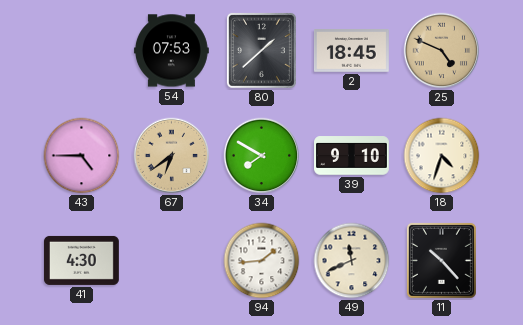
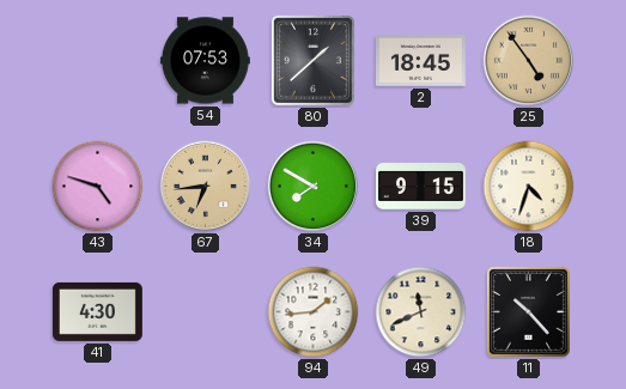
25: 4:49 -> 4:54
43: 4:45 -> 4:48
67: 6:39 -> 6:44
39: 9:10 -> 9:15
